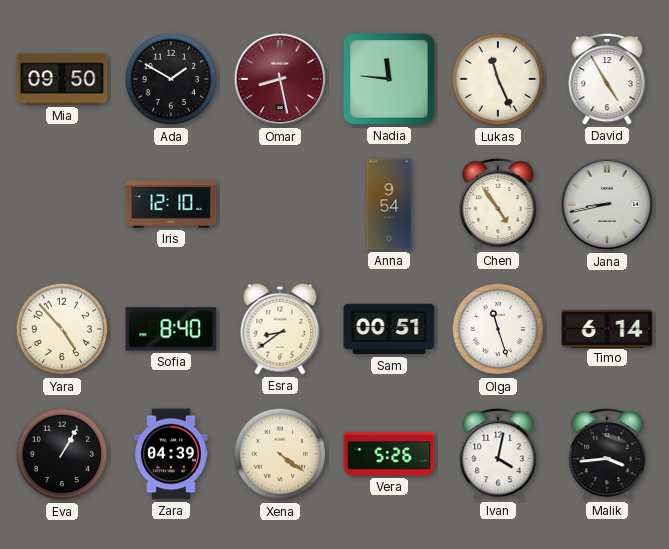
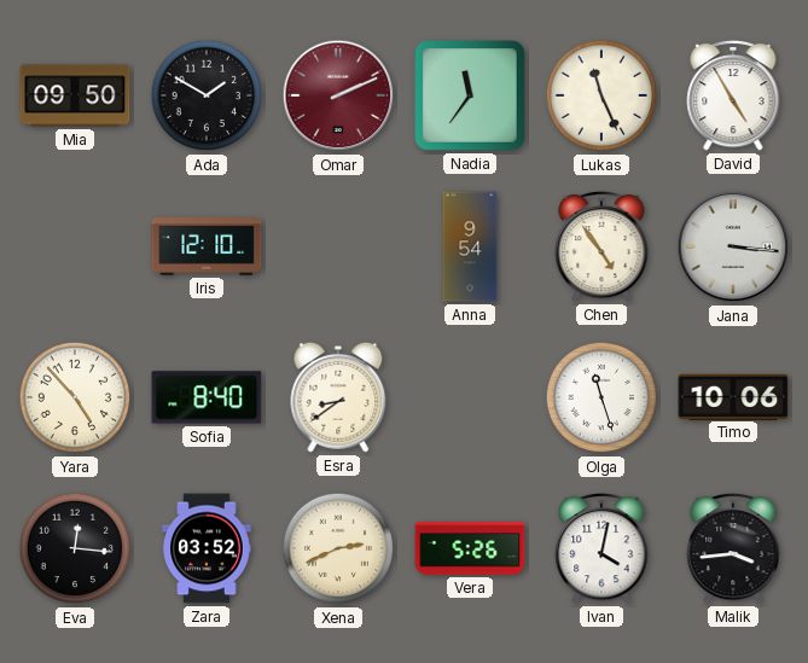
Omar: 8:28 -> 2:11
Nadia: 11:46 -> 11:36
Jana: 8:43 -> 3:16
Sam: 00:51 -> none
Timo: 6:14 -> 10:06
Eva: 1:05 -> 12:16
Zara: 04:39 -> 03:52
Xena: 4:21 -> 2:41
